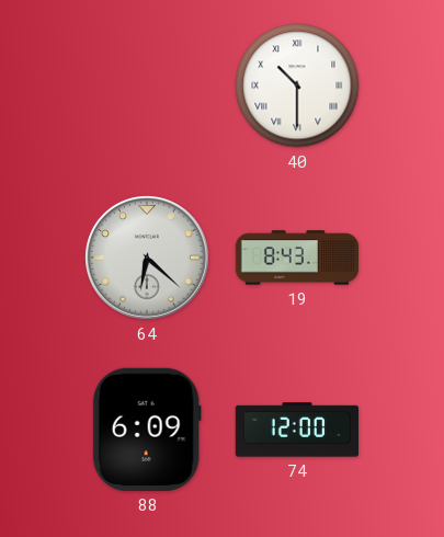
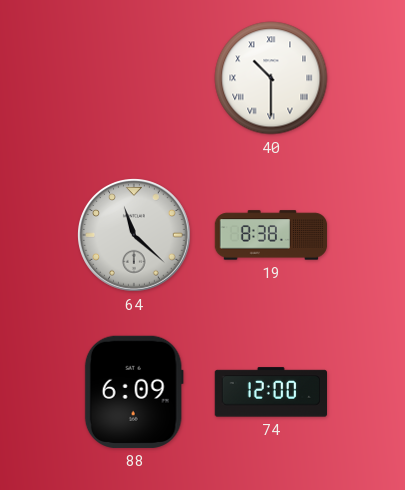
64: 6:22 -> 11:22
19: 8:43 -> 8:38
